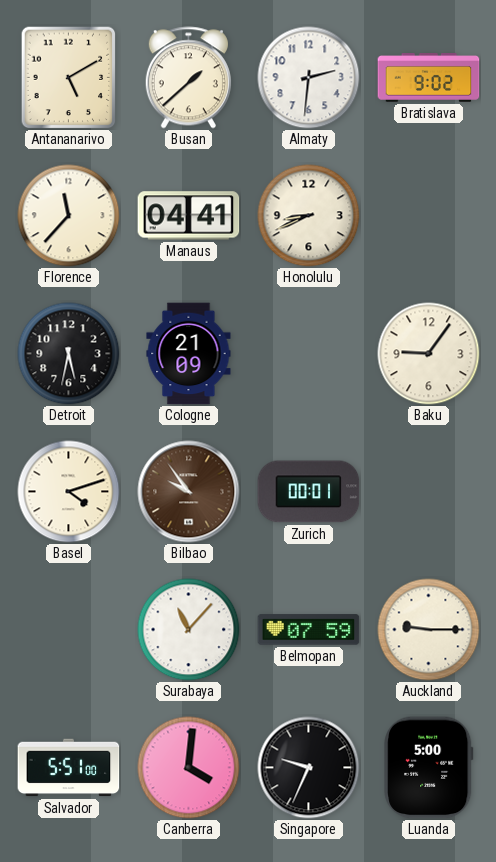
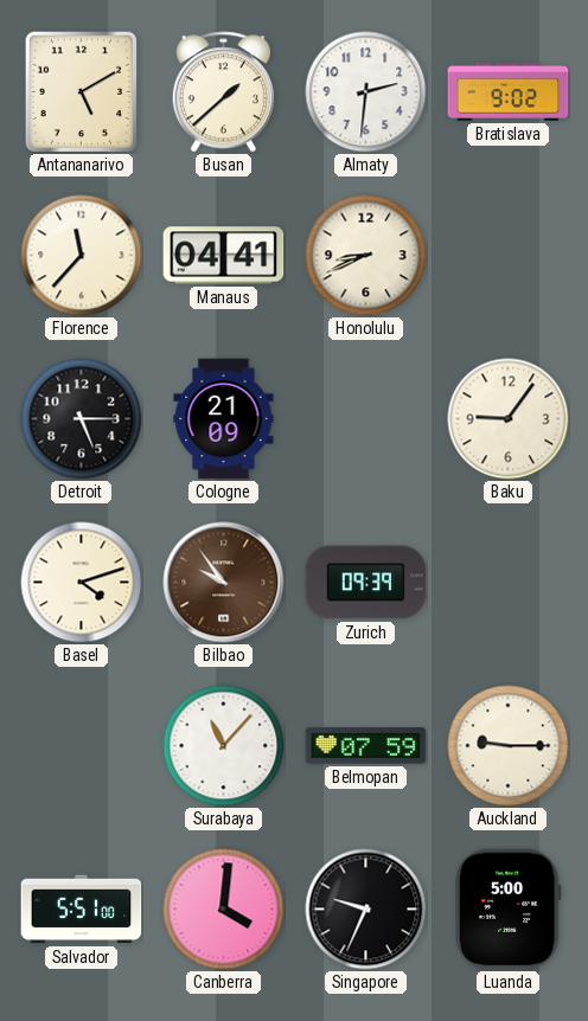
Detroit: 5:32 -> 5:15
Zurich: 00:01 -> 09:39
